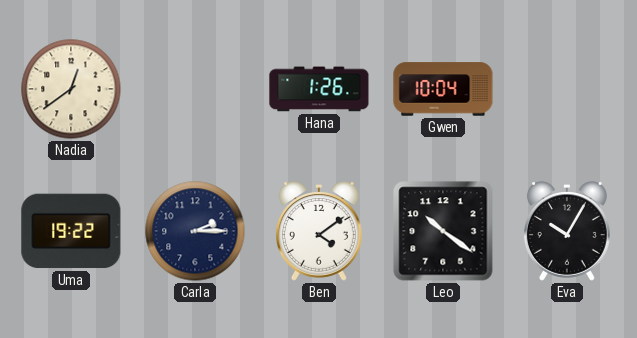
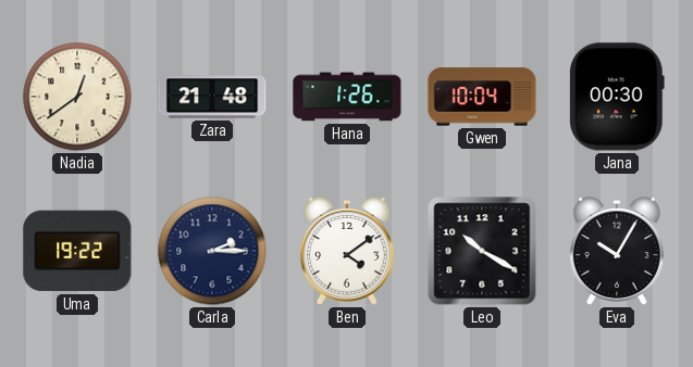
Zara: none -> 21:48
Jana: none -> 00:30
Leo: 10:21 -> 10:20
